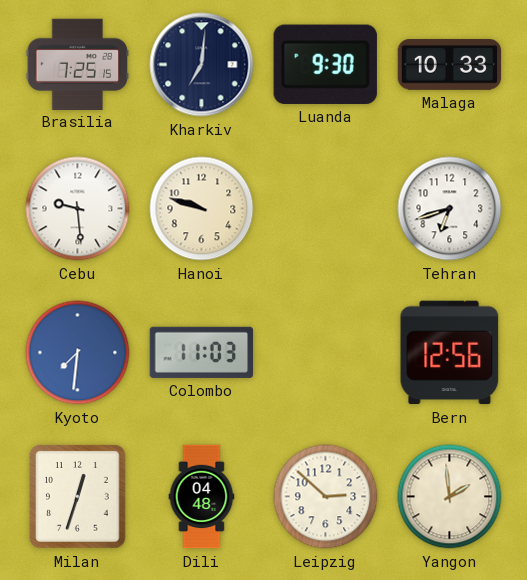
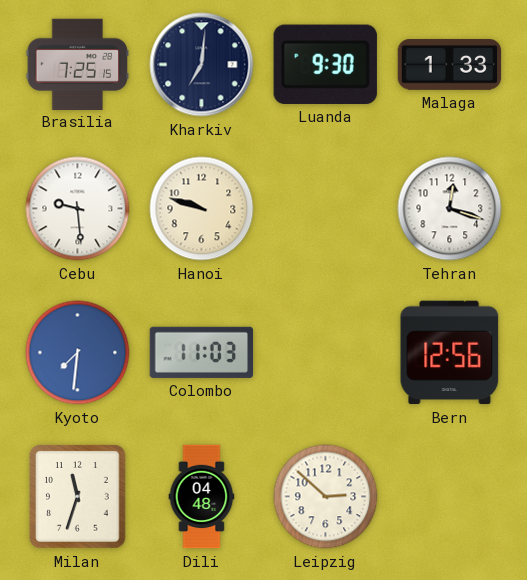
Malaga: 10:33 -> 1:33
Tehran: 6:42 -> 12:18
Milan: 12:33 -> 11:33
Yangon: 1:59 -> none
